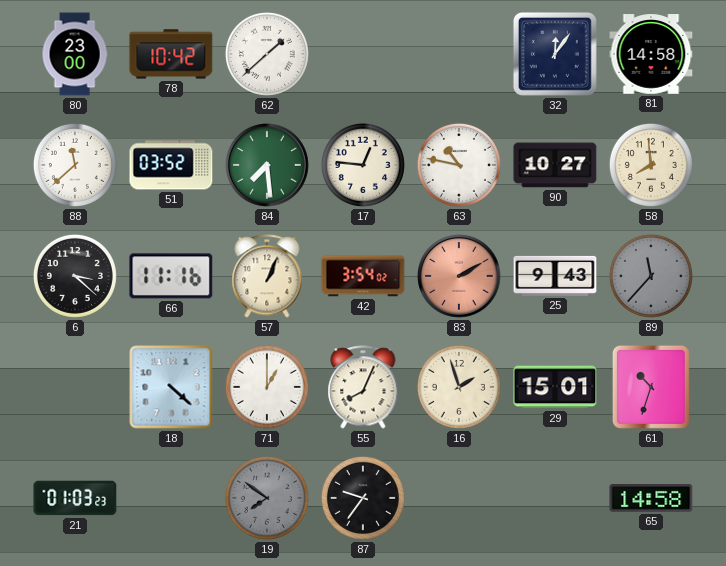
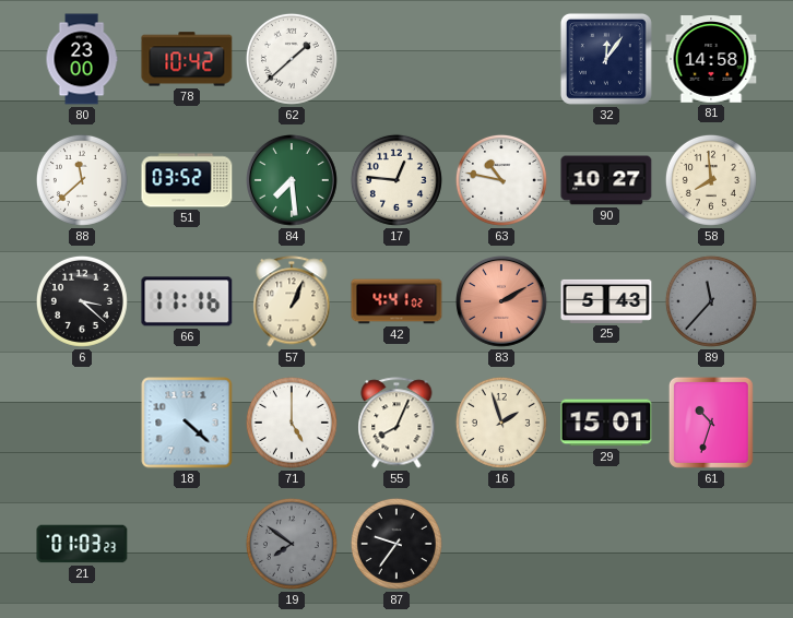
42: 3:54 -> 4:41
25: 9:43 -> 5:43
71: 1:00 -> 5:00
65: 14:58 -> none
